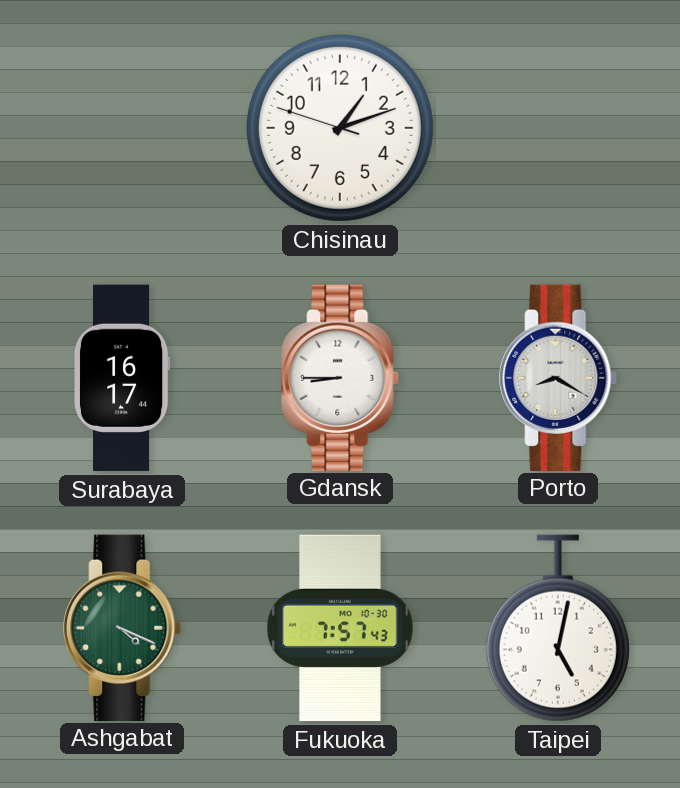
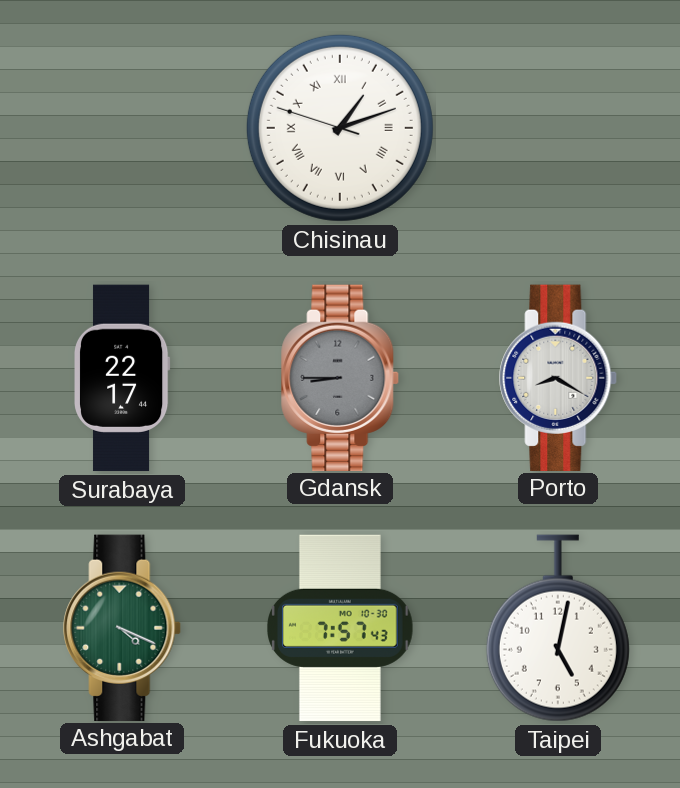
Chisinau numerals: Arabic -> Roman
Surabaya: 16:17 -> 22:17
Gdansk dial: white -> grey
